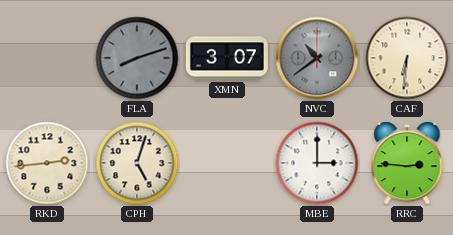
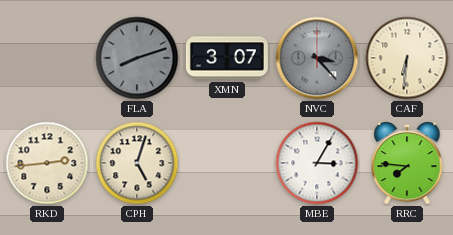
NVC: 10:39 -> 3:23
MBE: 3:00 -> 3:05
RRC: 2:46 -> 7:46
